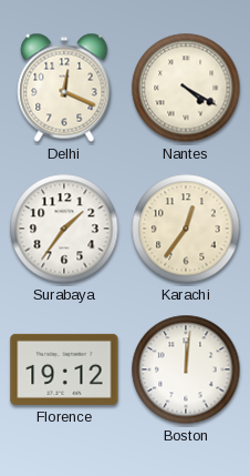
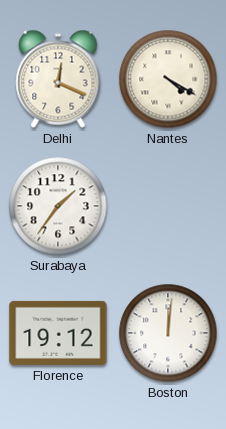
Karachi: 12:36 -> none
